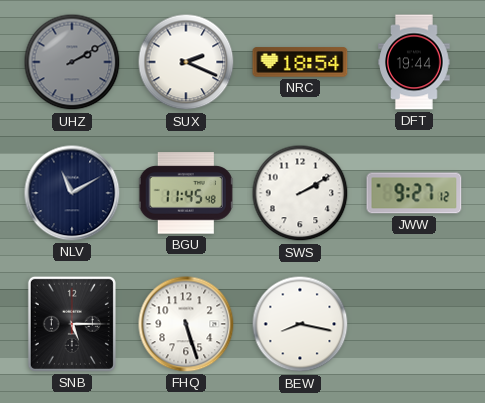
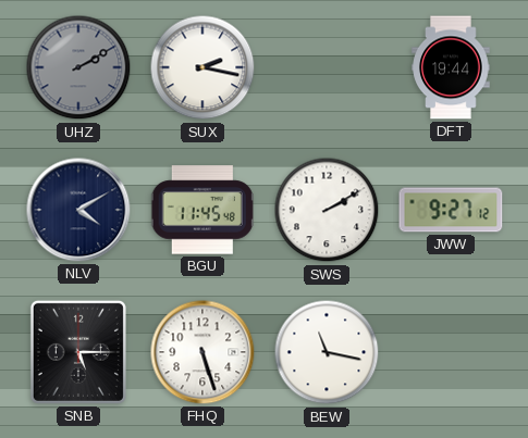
SUX: 2:19 -> 2:17
NRC: 18:54 -> none
NLV: 11:10 -> 4:10
BEW: 8:17 -> 11:17
